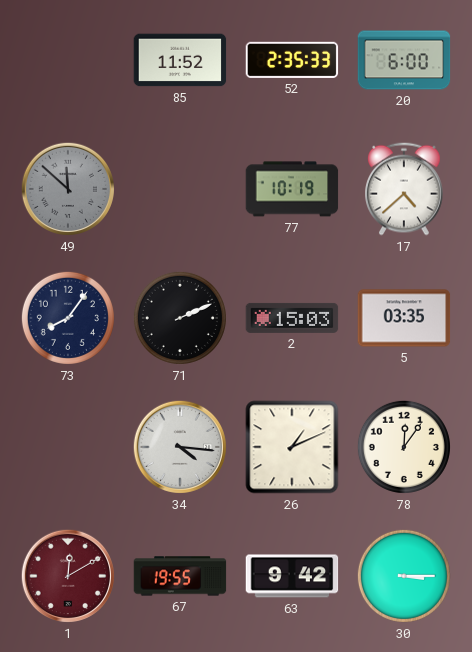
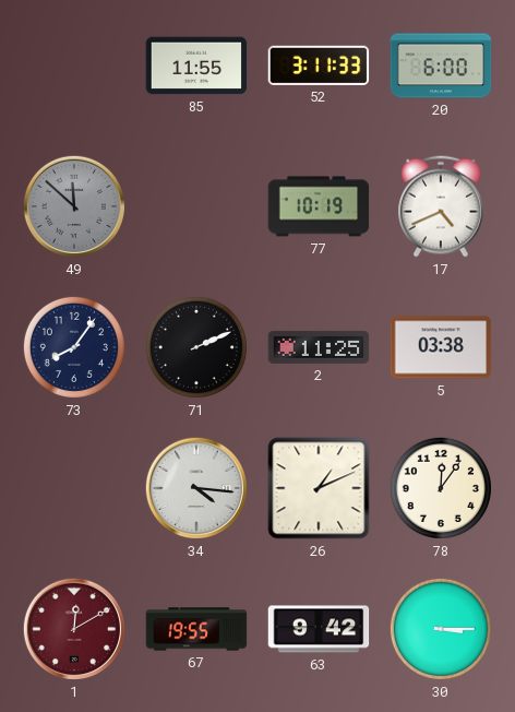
85: 11:52 -> 11:55
52: 2:35 -> 3:11
17: 4:38 -> 4:41
2: 15:03 -> 11:25
5: 03:35 -> 03:38
